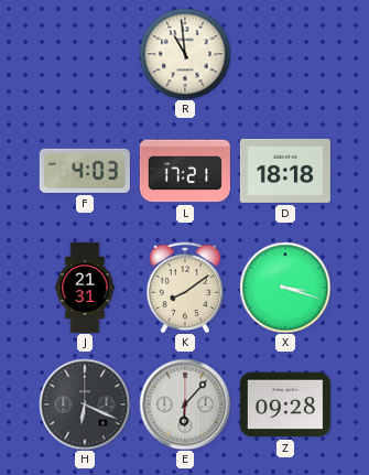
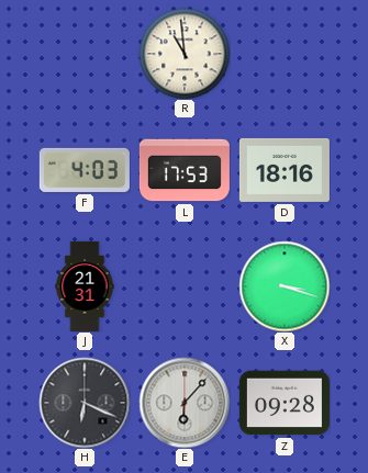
L: 17:21 -> 17:53
D: 18:18 -> 18:16
K: 8:09 -> none
